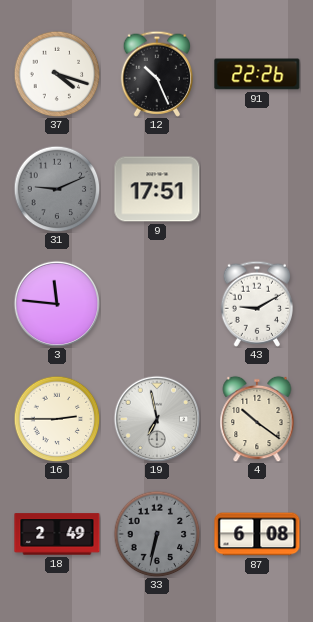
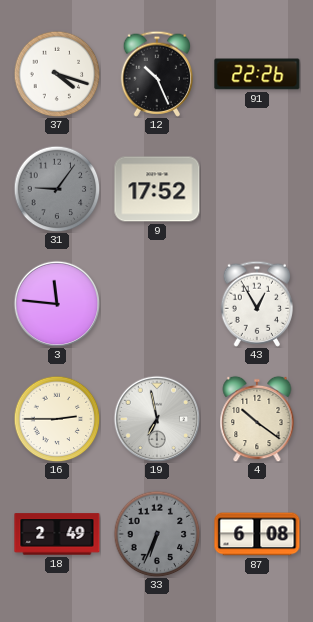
31: 9:11 -> 9:06
9: 17:51 -> 17:52
43: 9:10 -> 12:55
33: 6:32 -> 6:34
